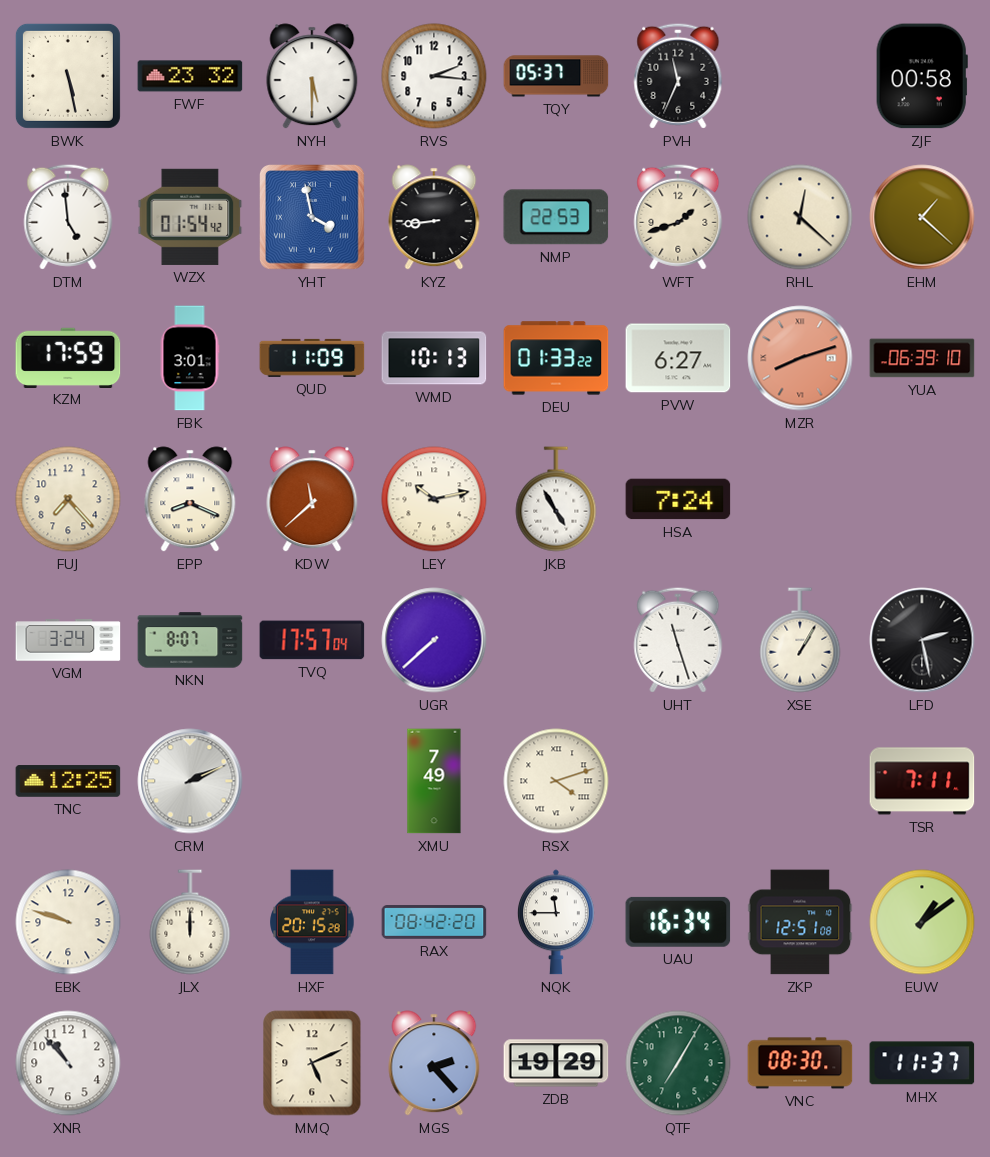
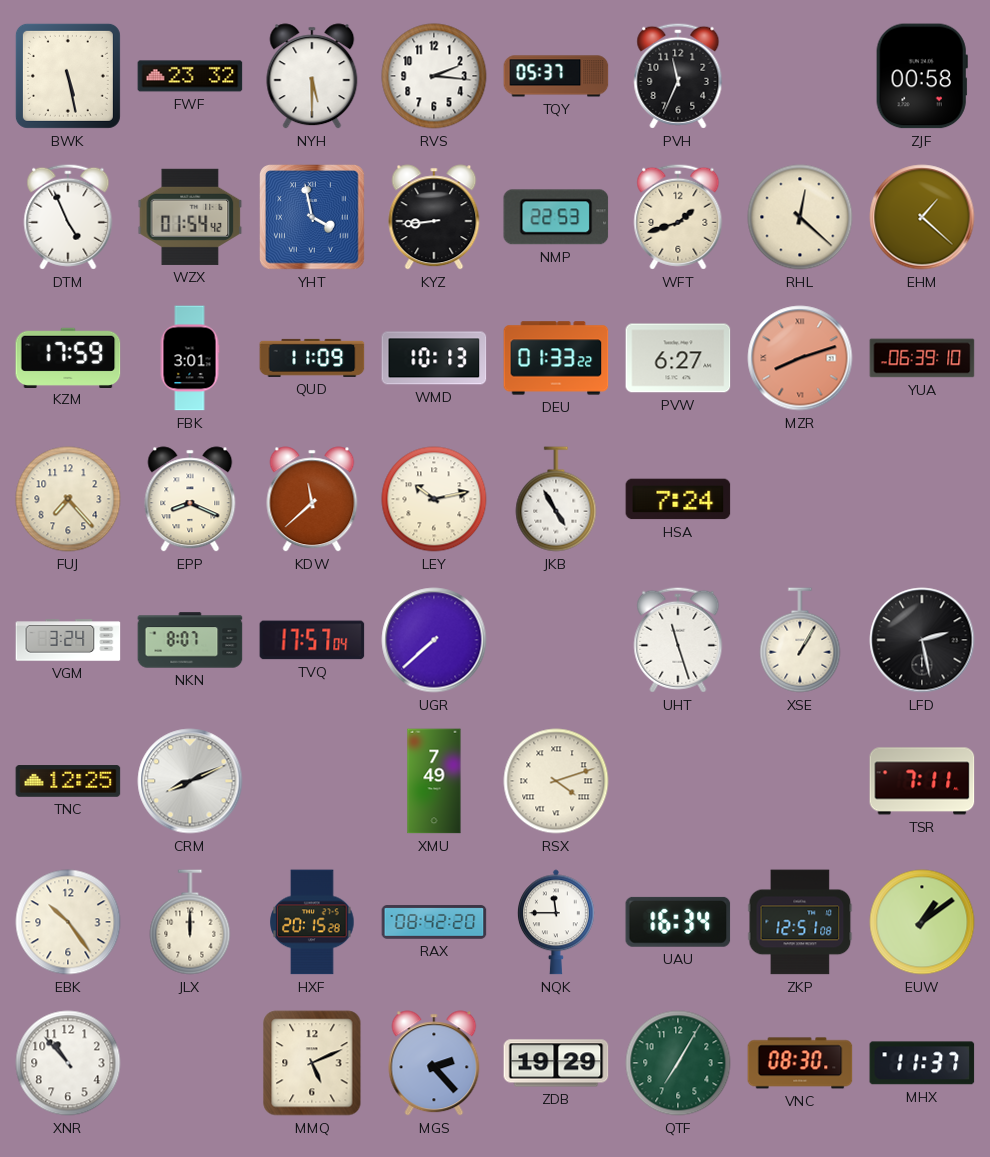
DTM: 4:59 -> 4:56
CRM: 2:11 -> 8:11
EBK: 9:48 -> 10:24
